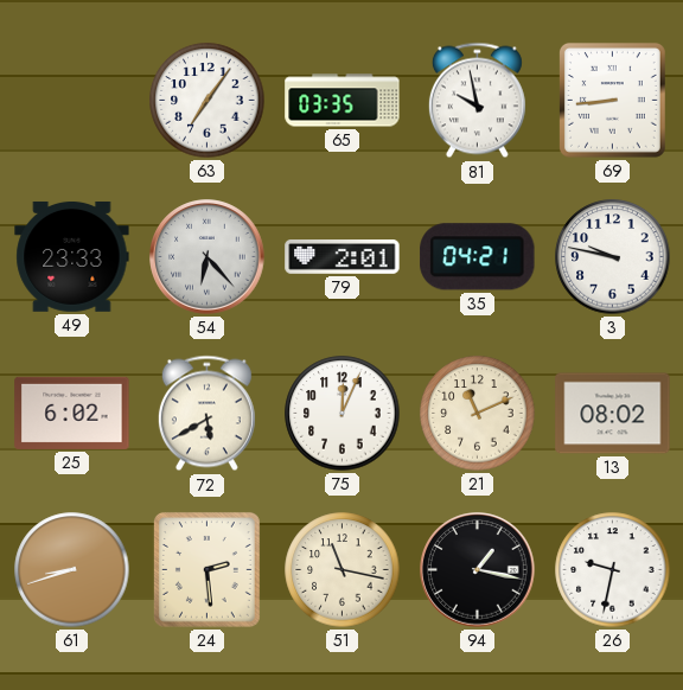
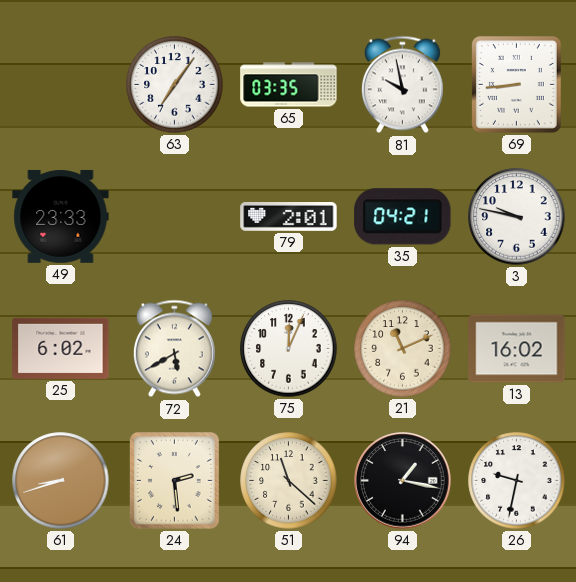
54: 6:23 -> none
13: 08:02 -> 16:02
51: 11:17 -> 11:22
